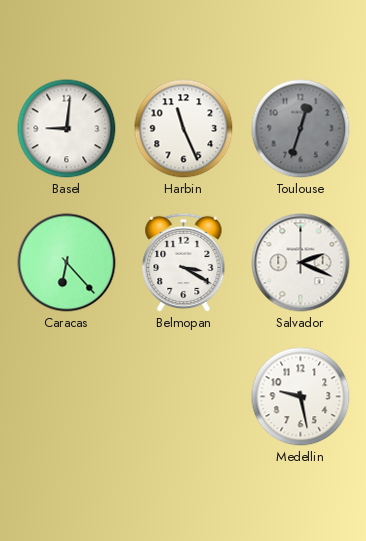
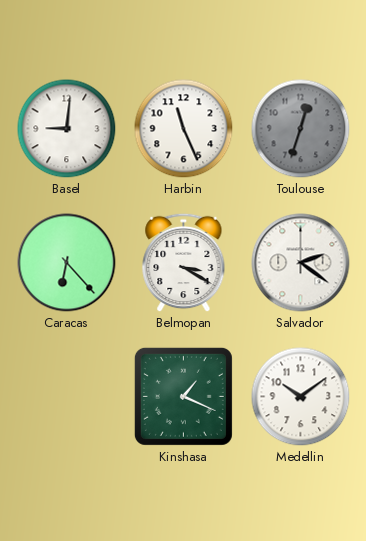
Salvador: 2:19 -> 2:21
Kinshasa: none -> 1:19
Medellin: 9:28 -> 10:09
